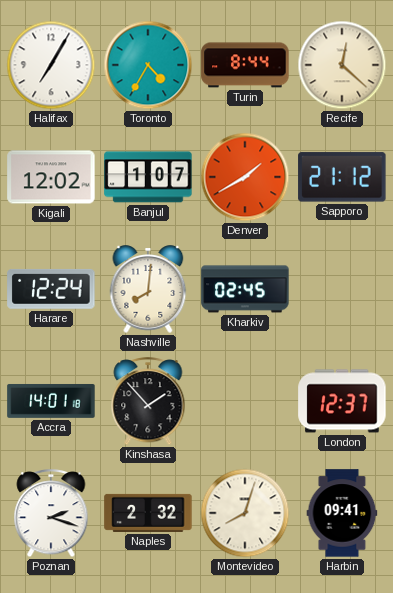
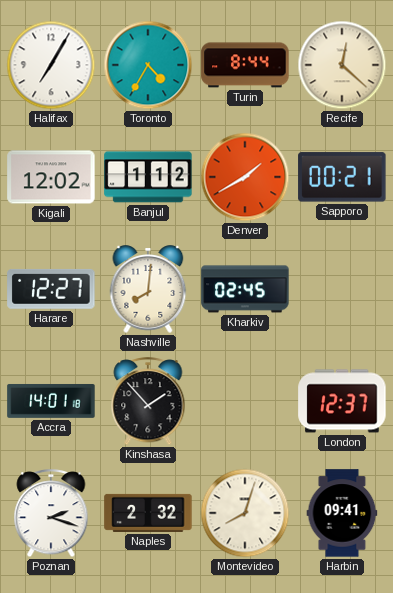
Banjul: 1:07 -> 1:12
Sapporo: 21:12 -> 00:21
Harare: 12:24 -> 12:27
